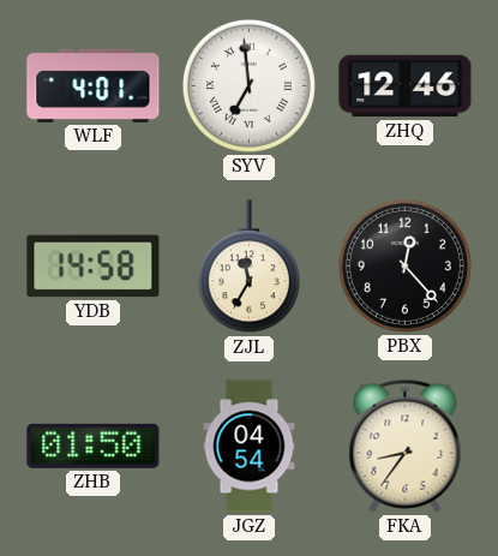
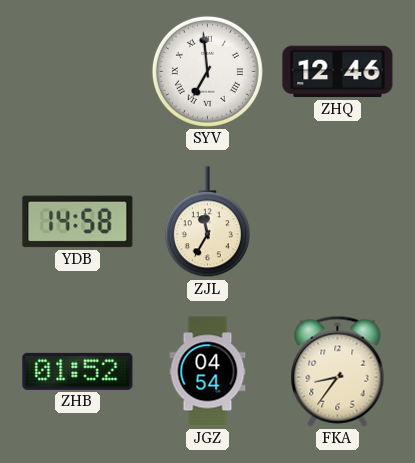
WLF: 4:01 -> none
PBX: 12:23 -> none
ZHB: 01:50 -> 01:52
